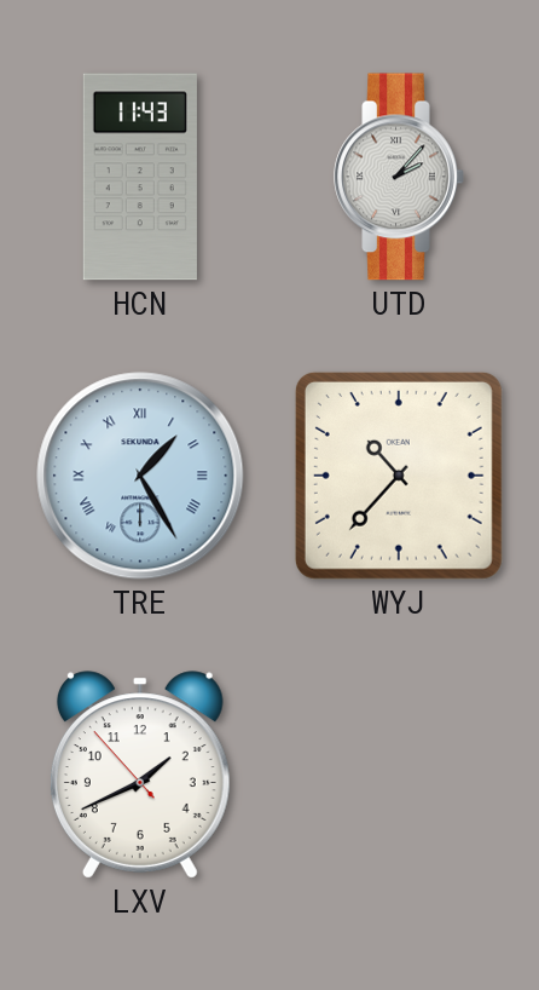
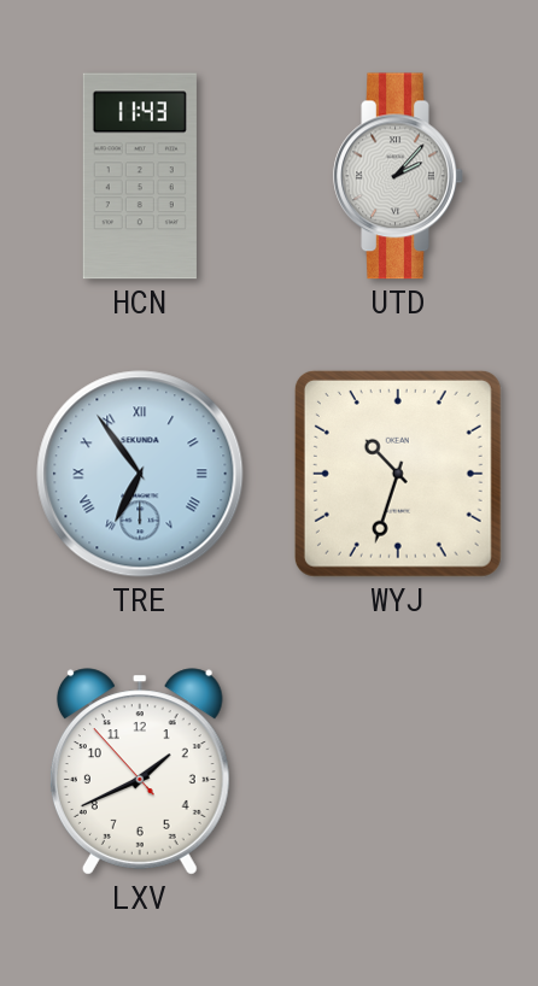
TRE: 1:25 -> 6:54
WYJ: 10:37 -> 10:33
